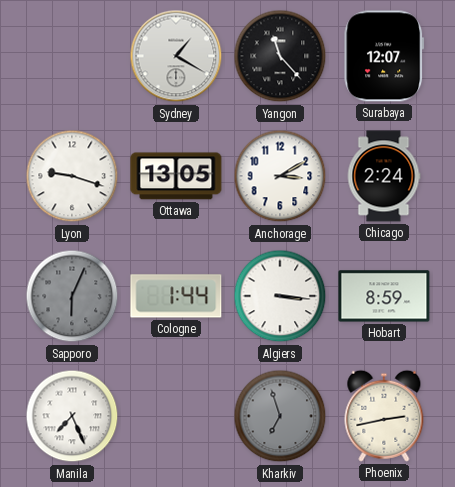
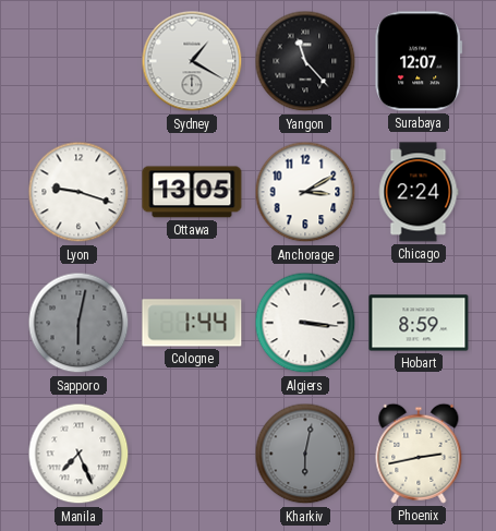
Sapporo: 6:04 -> 6:02
Kharkiv: 6:57 -> 6:02
